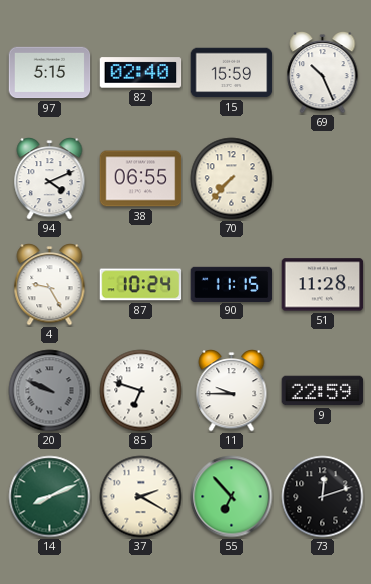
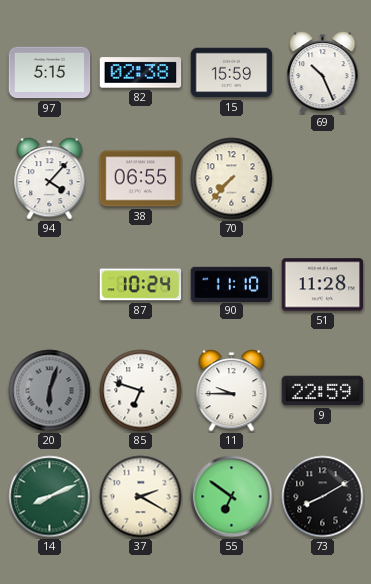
82: 02:40 -> 02:38
94: 4:11 -> 4:07
4: 9:25 -> none
90: 11:15 -> 11:10
20: 9:49 -> 6:03
55: 6:53 -> 6:51
73: 12:12 -> 8:10
